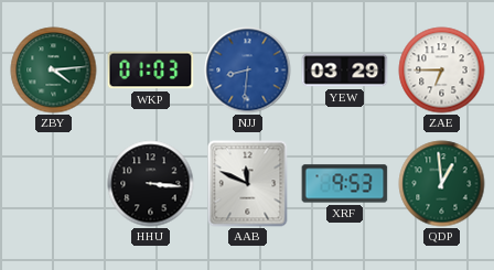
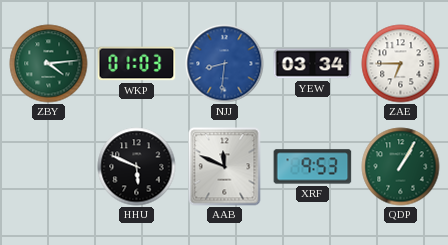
YEW: 03:29 -> 03:34
HHU: 3:16 -> 5:49
QDP: 12:59 -> 1:05
